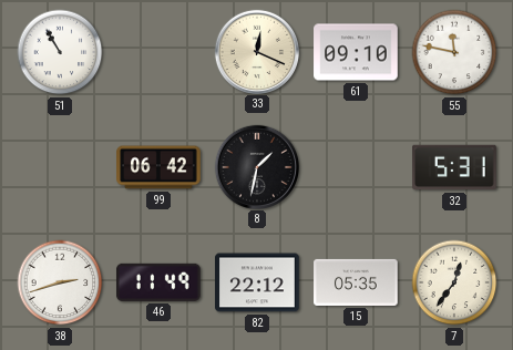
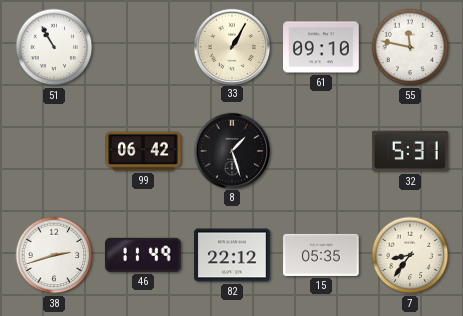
33: 12:19 -> 1:05
8: 1:32 -> 1:27
7: 12:36 -> 8:36
